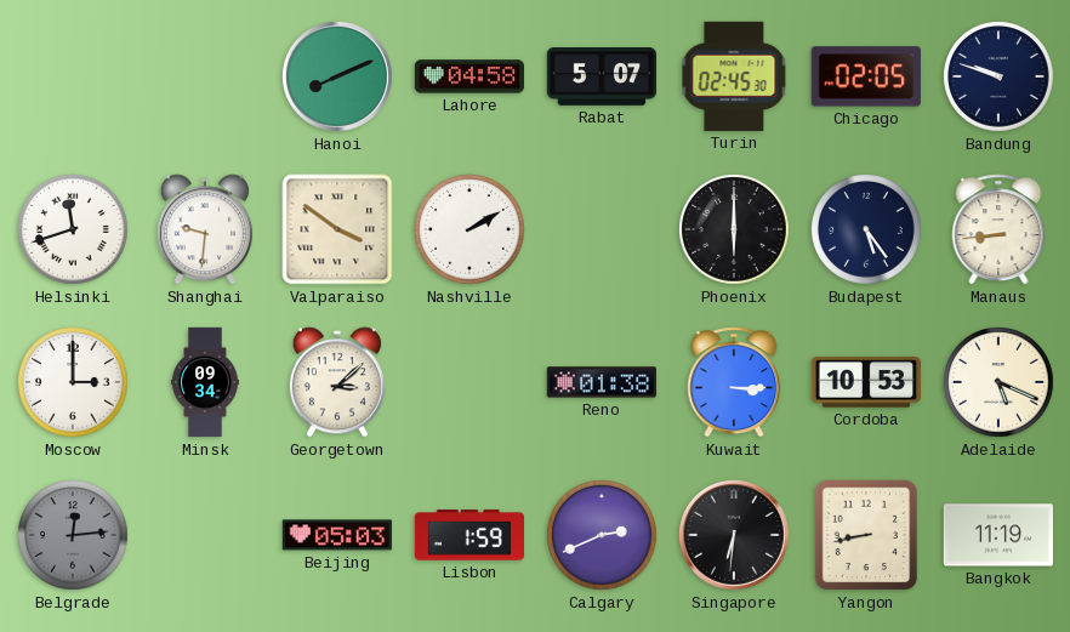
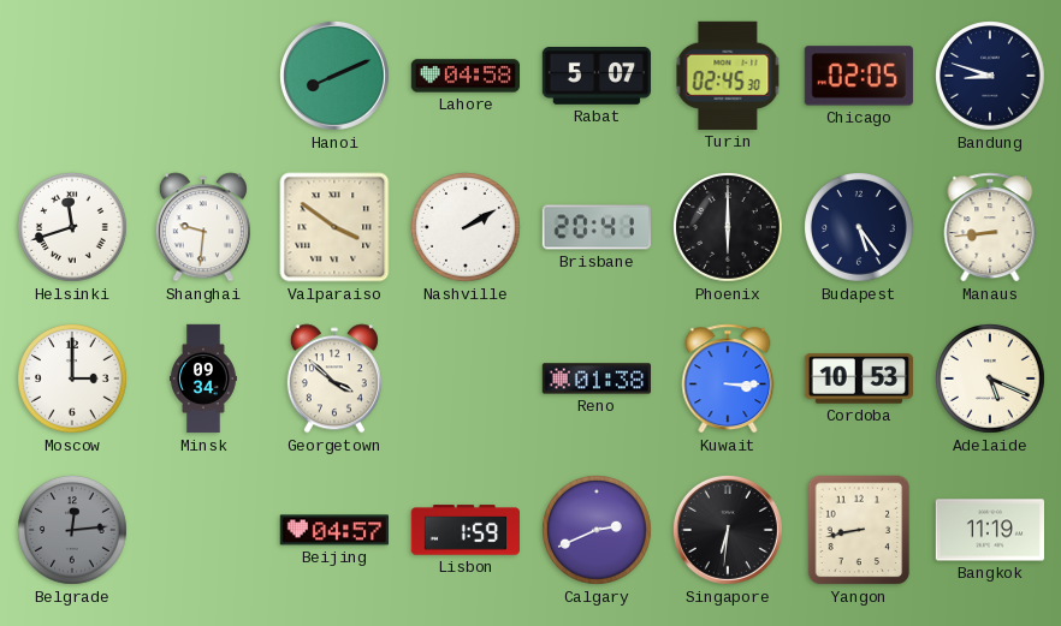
Bandung: 9:48 -> 8:48
Brisbane: none -> 20:41
Georgetown: 3:08 -> 3:52
Beijing: 05:03 -> 04:57
